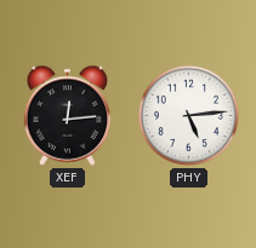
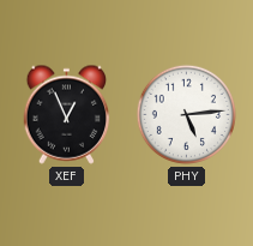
XEF: 12:14 -> 12:56
